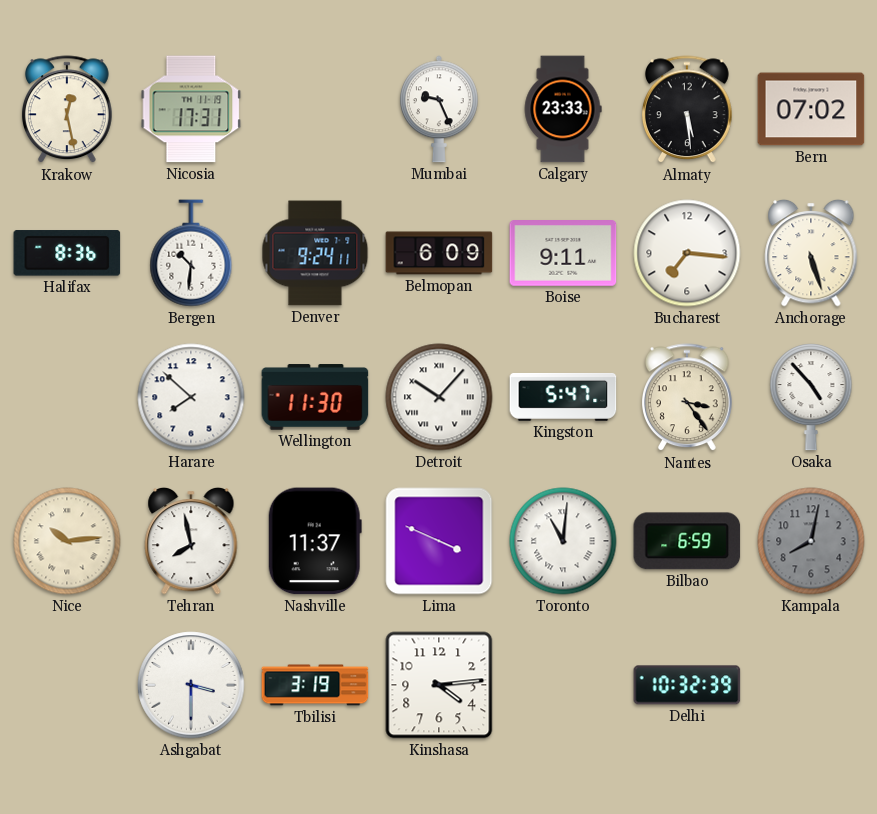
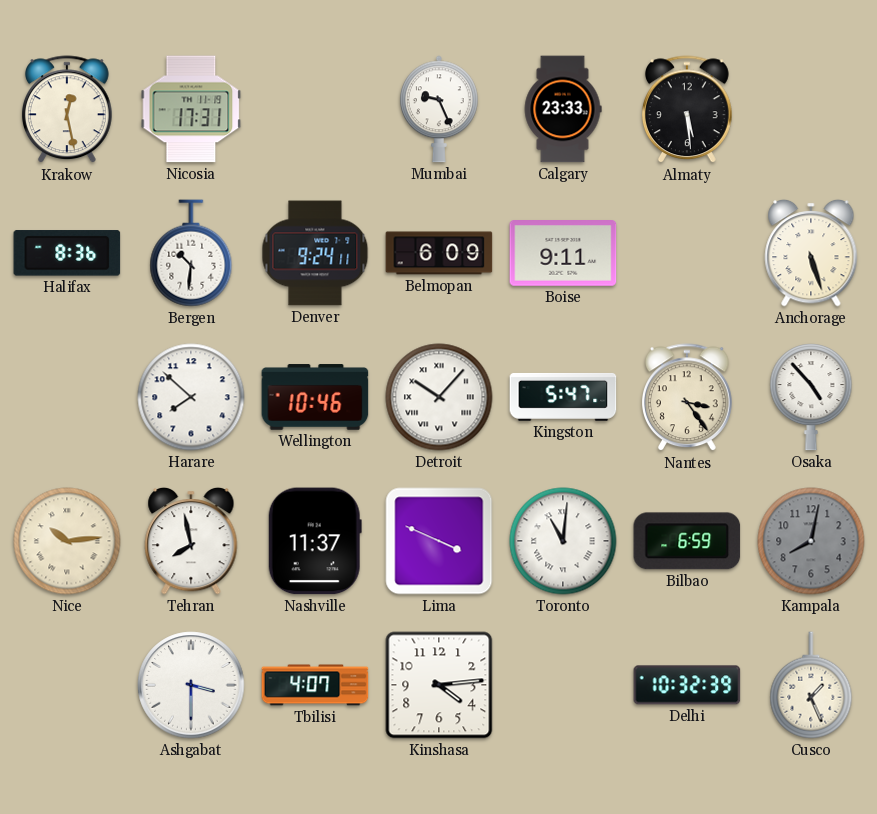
Bern: 07:02 -> none
Bucharest: 7:16 -> none
Wellington: 11:30 -> 10:46
Tbilisi: 3:19 -> 4:07
Cusco: none -> 1:26
